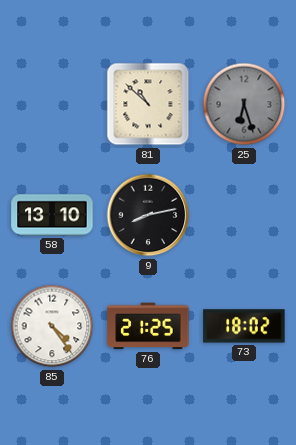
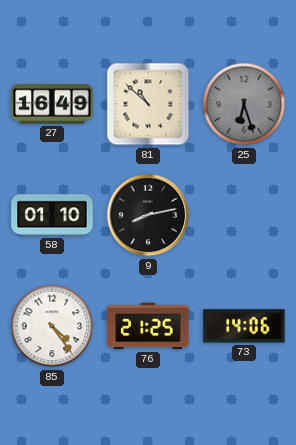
27: none -> 16:49
58: 13:10 -> 01:10
73: 18:02 -> 14:06
